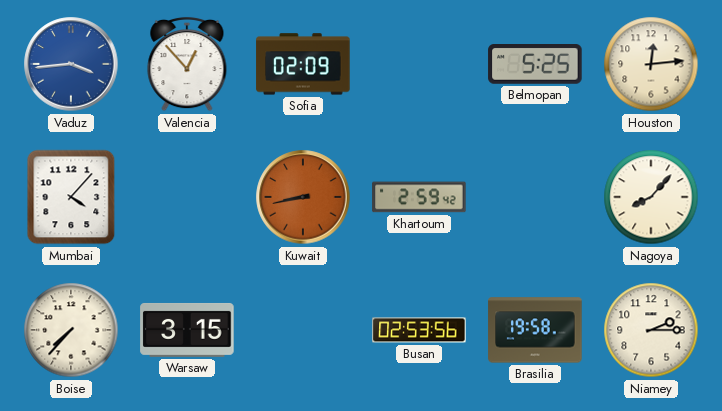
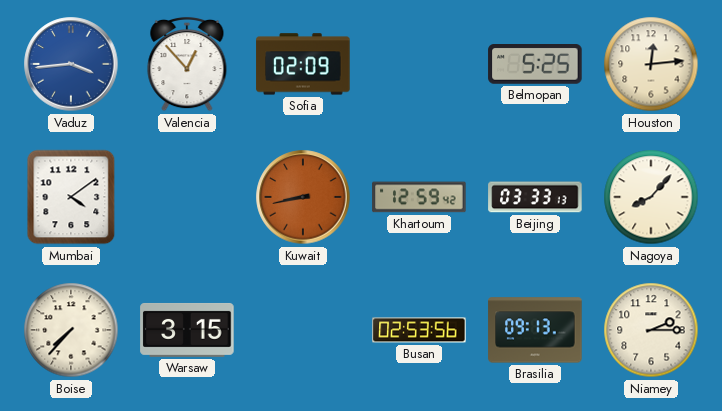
Mumbai: 4:07 -> 4:09
Khartoum: 2:59 -> 12:59
Beijing: none -> 03:33
Brasilia: 19:58 -> 09:13
